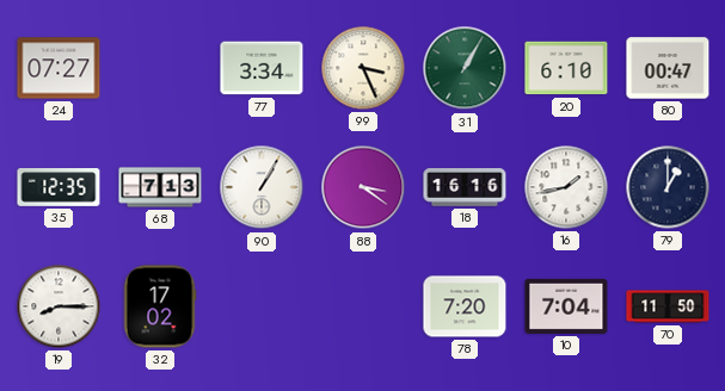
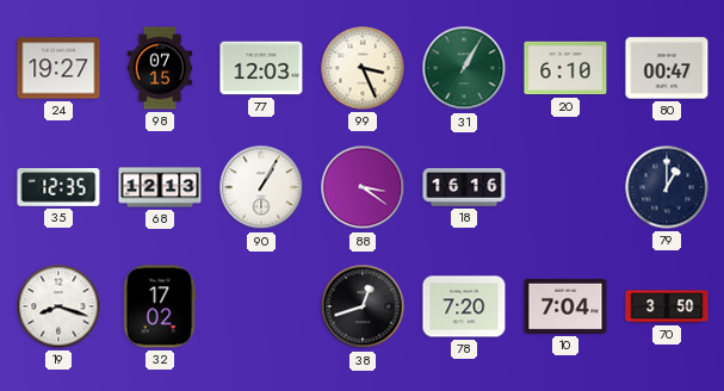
24: 07:27 -> 19:27
98: none -> 07:15
77: 3:34 -> 12:03
68: 7:13 -> 12:13
16: 1:43 -> none
19: 8:15 -> 8:18
38: none -> 12:42
70: 11:50 -> 3:50
